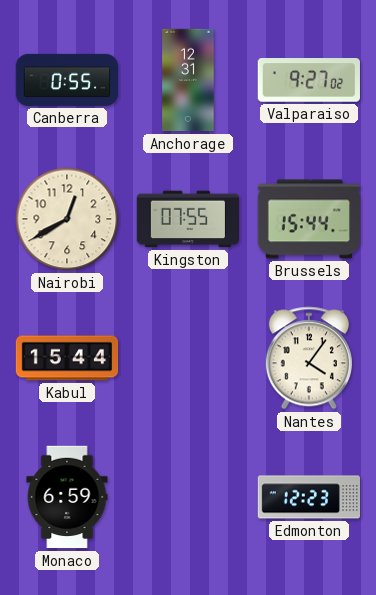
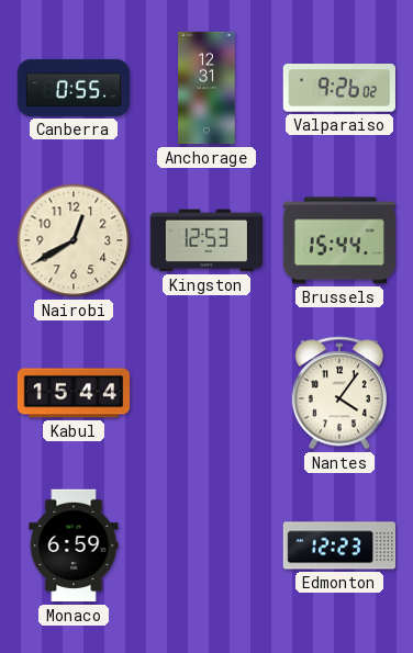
Valparaiso: 9:27 -> 9:26
Kingston: 07:55 -> 12:53
